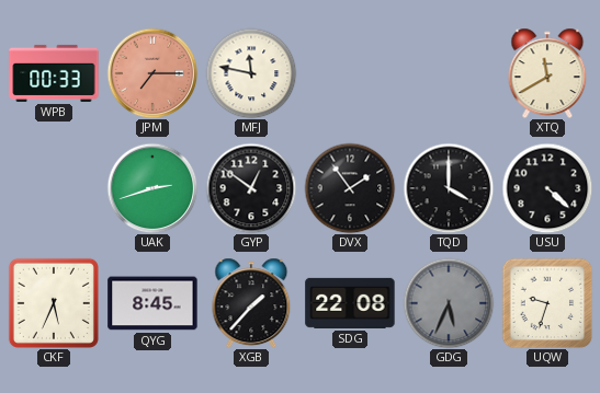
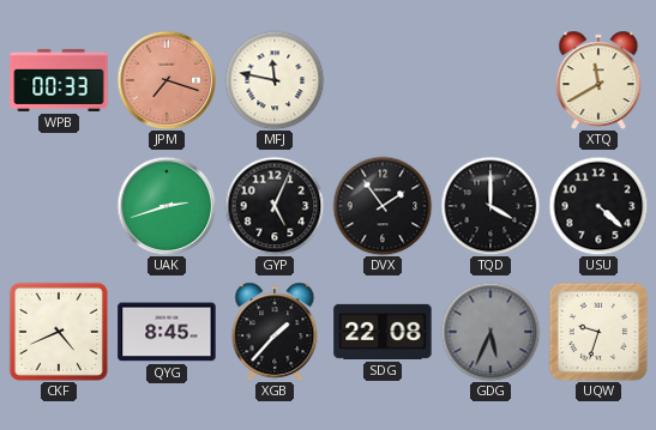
JPM: 7:15 -> 7:18
GYP: 12:51 -> 5:04
CKF: 5:34 -> 4:41
